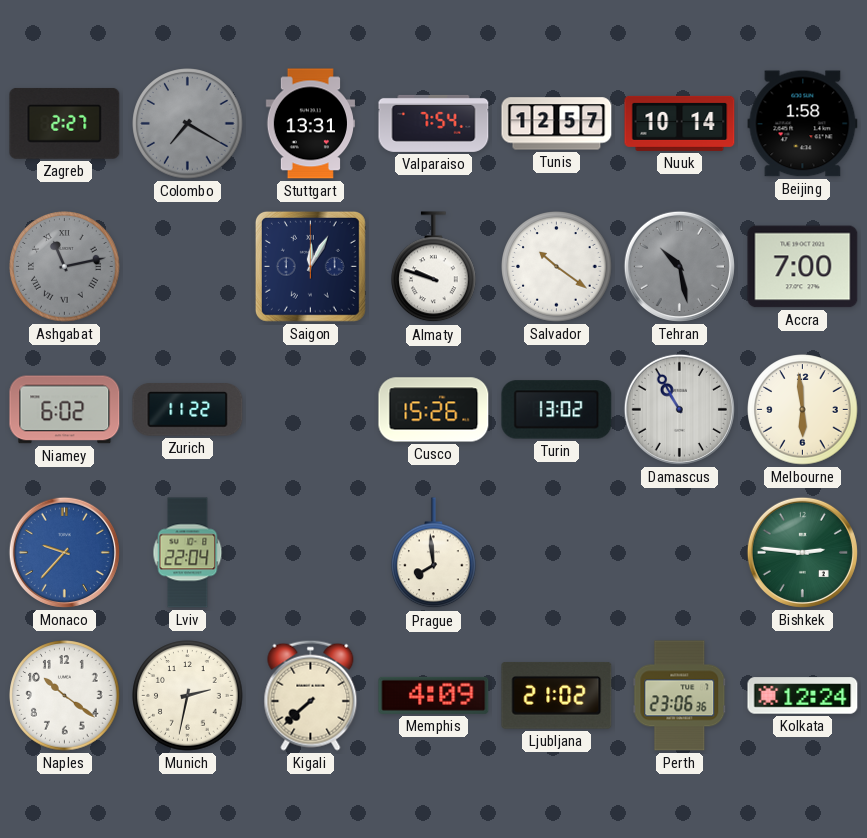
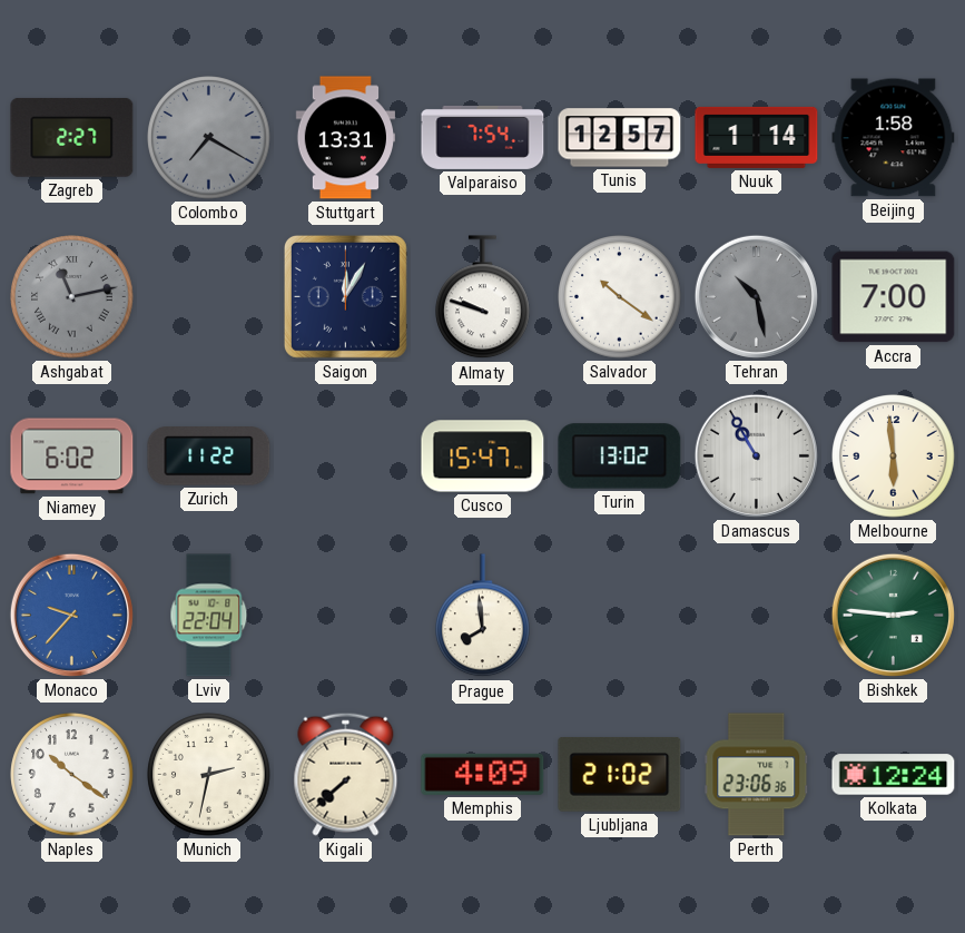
Nuuk: 10:14 -> 1:14
Cusco: 15:26 -> 15:47
